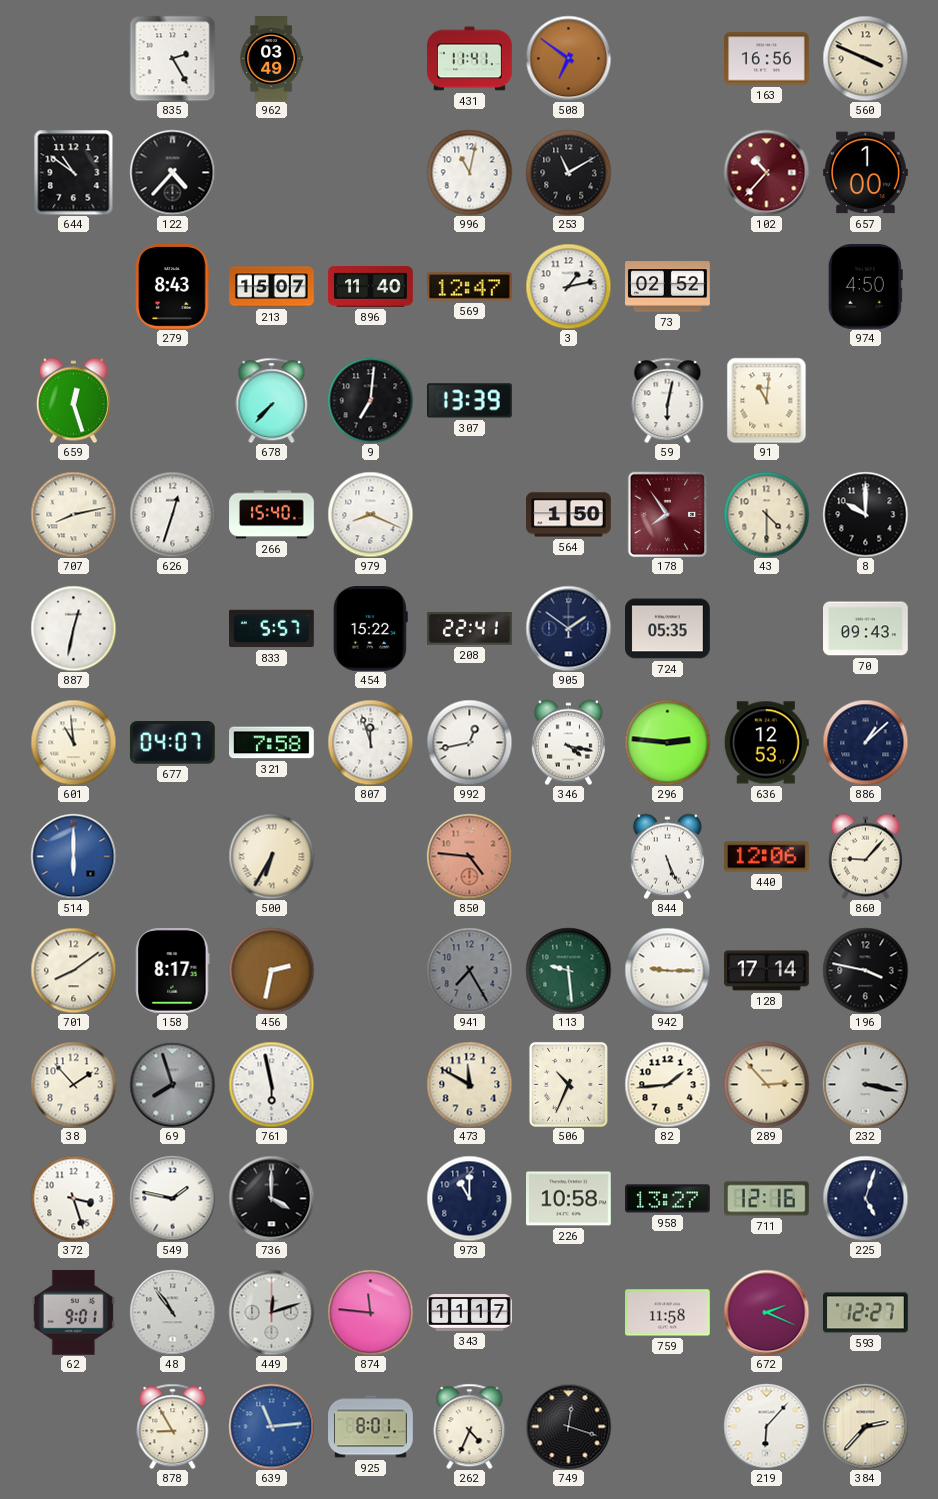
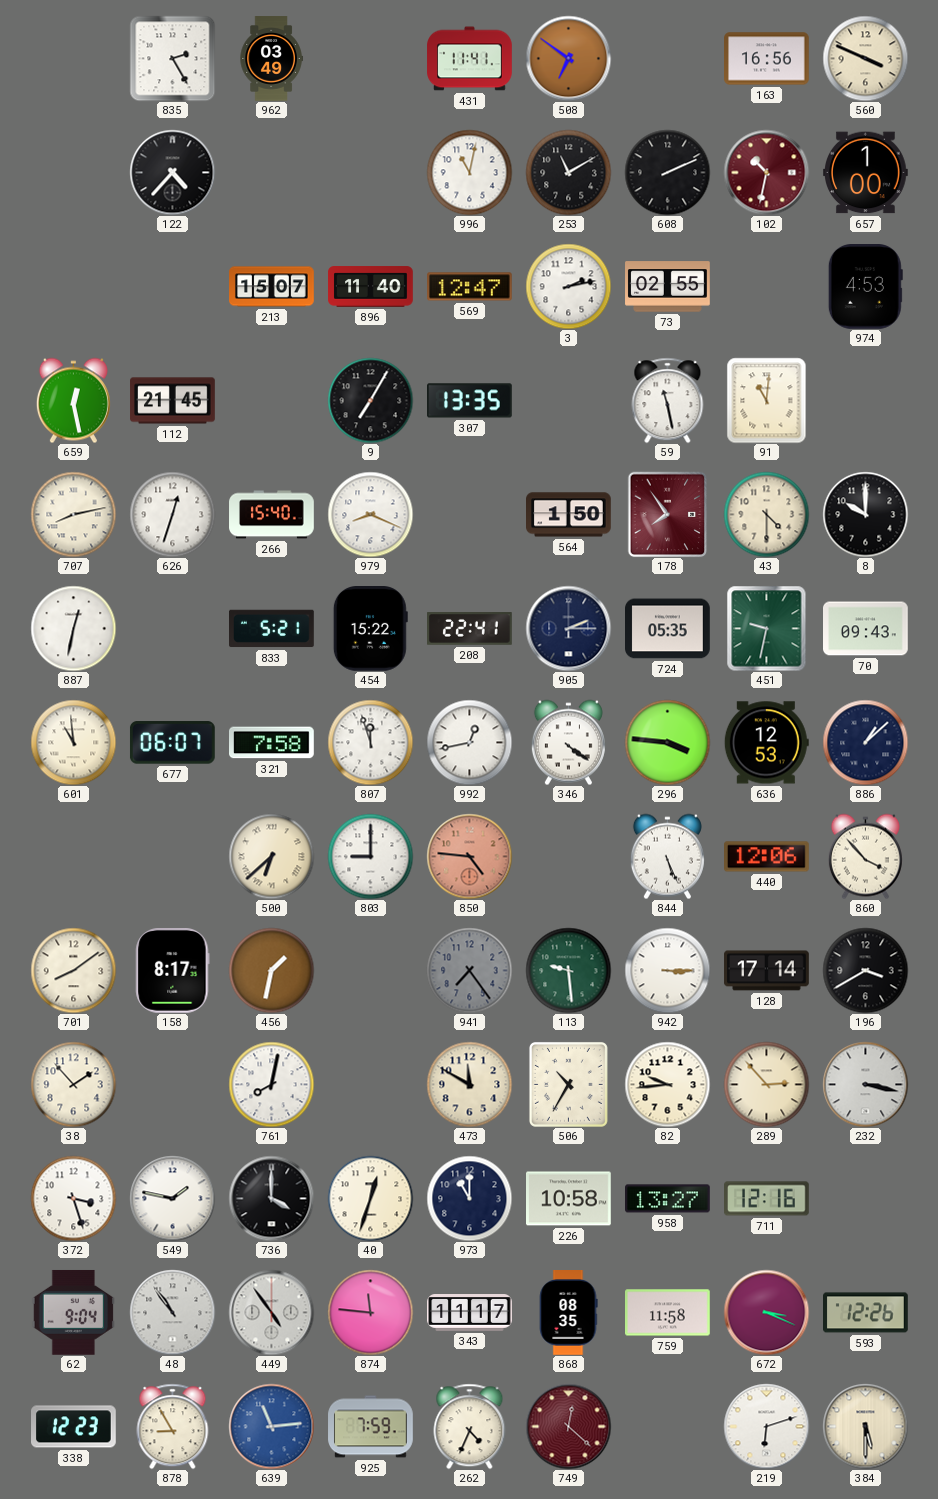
644: 10:51 -> none
608: none -> 2:11
102: 10:37 -> 10:32
279: 8:43 -> none
3: 1:13 -> 2:13
73: 02:52 -> 02:55
974: 4:50 -> 4:53
659: 12:27 -> 12:28
112: none -> 21:45
678: 7:37 -> none
9: 7:01 -> 7:05
307: 13:39 -> 13:35
59: 6:02 -> 11:28
833: 5:57 -> 5:21
905: 1:51 -> 2:15
451: none -> 9:32
677: 04:07 -> 06:07
346: 4:17 -> 4:21
296: 2:46 -> 3:46
514: 6:00 -> none
500: 6:35 -> 6:38
803: none -> 9:00
860: 9:07 -> 3:53
456: 2:32 -> 1:32
941: 7:25 -> 7:24
942: 9:15 -> 3:15
196: 3:47 -> 3:40
69: 7:57 -> none
761: 5:58 -> 8:02
506: 10:34 -> 10:35
82: 1:44 -> 9:44
40: none -> 12:33
225: 5:03 -> none
62: 9:01 -> 9:04
449: 12:12 -> 4:54
868: none -> 08:35
672: 2:19 -> 3:19
593: 12:27 -> 12:26
338: none -> 12:23
925: 8:01 -> 7:59
749: 12:18 -> 12:22
749 dial: black -> burgundy
219: 6:07 -> 6:12
384: 2:37 -> 5:30
